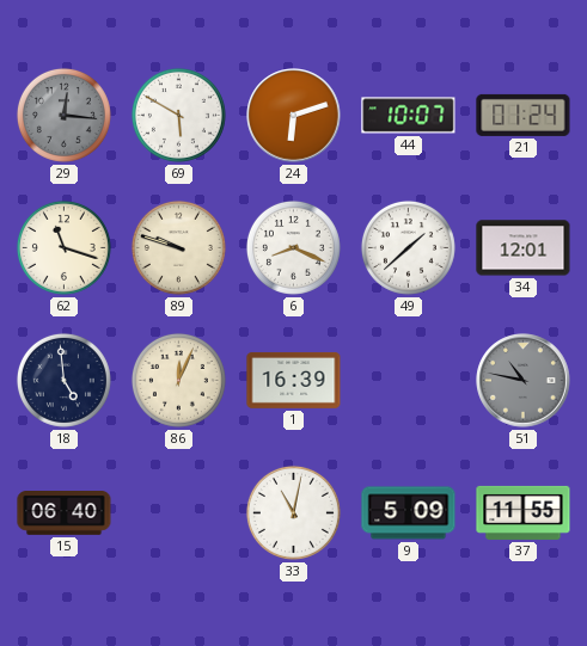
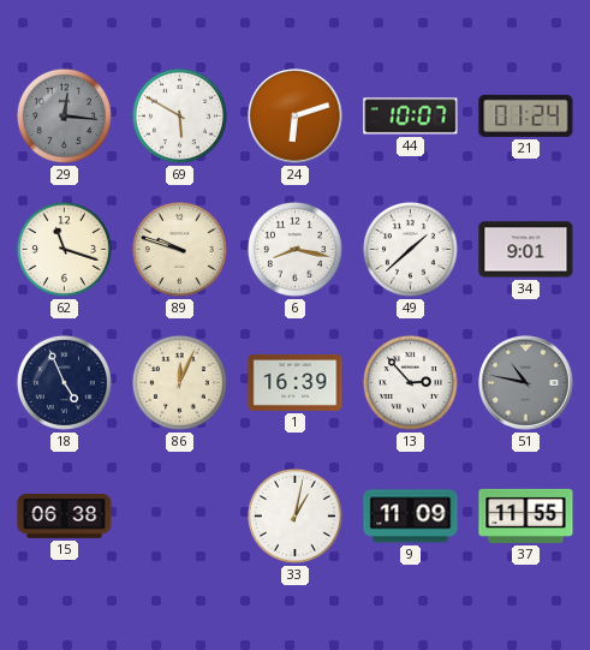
6: 8:19 -> 8:17
34: 12:01 -> 9:01
18: 4:59 -> 4:56
13: none -> 2:53
15: 06:40 -> 06:38
33: 11:02 -> 1:02
9: 5:09 -> 11:09
